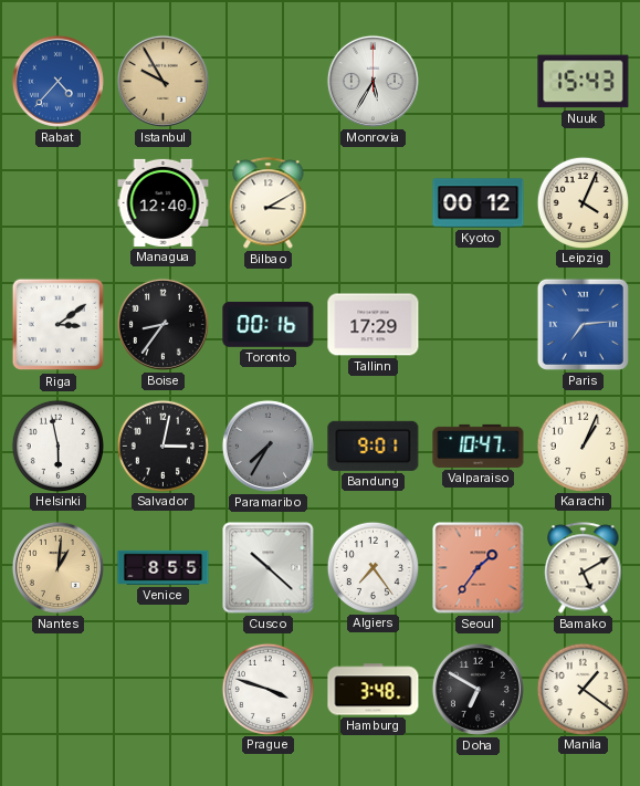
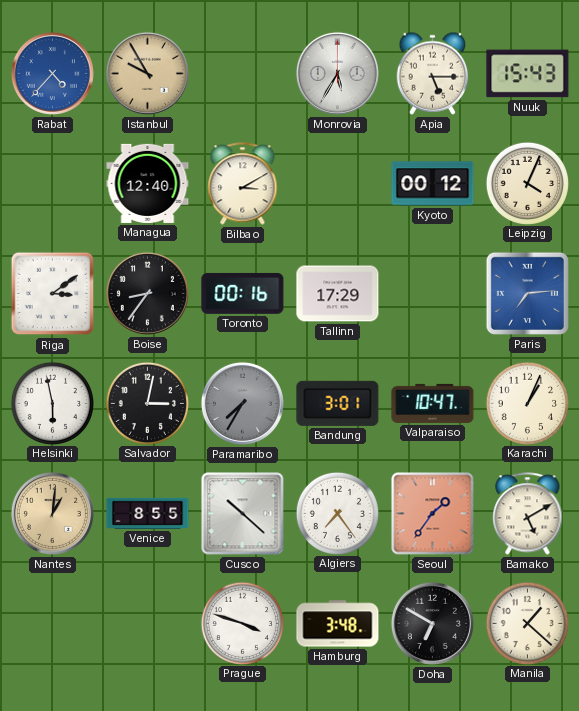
Apia: none -> 5:15
Bandung: 9:01 -> 3:01
Manila: 1:21 -> 1:22
